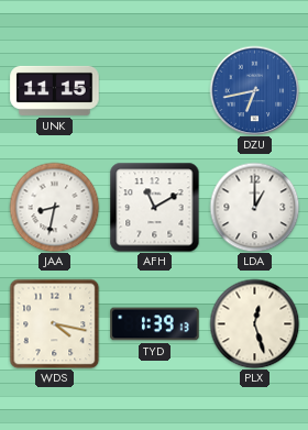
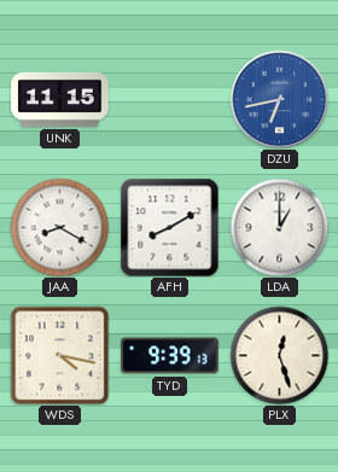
JAA: 8:32 -> 8:20
AFH: 11:10 -> 8:10
TYD: 1:39 -> 9:39
